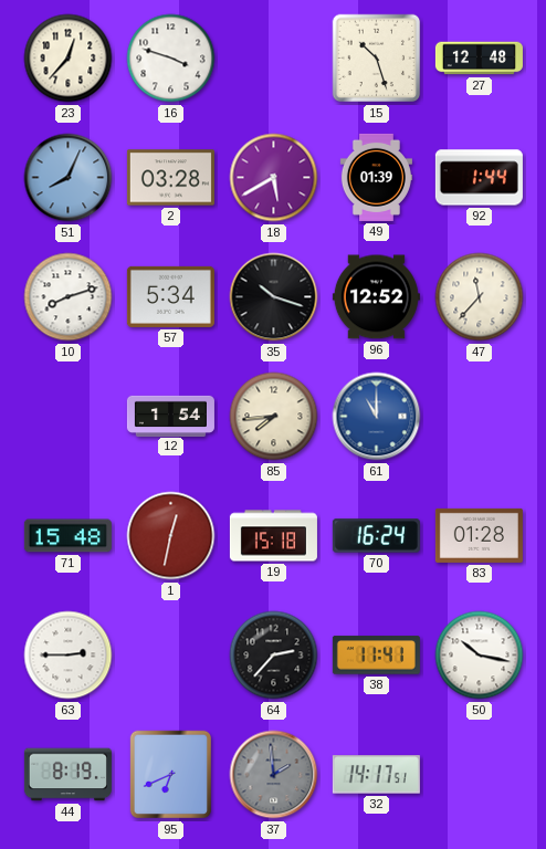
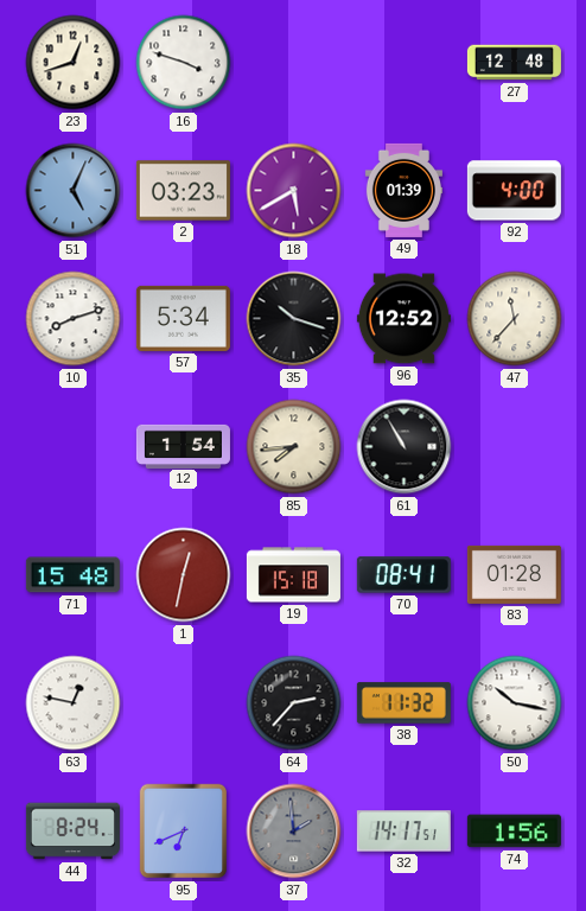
23: 12:37 -> 12:42
15: 10:27 -> none
51: 8:04 -> 5:04
2: 03:28 -> 03:23
92: 1:44 -> 4:00
61: 11:00 -> 10:55
61 dial: blue -> black
70: 16:24 -> 08:41
63: 2:45 -> 12:47
38: 11:41 -> 11:32
44: 8:19 -> 8:24
74: none -> 1:56
